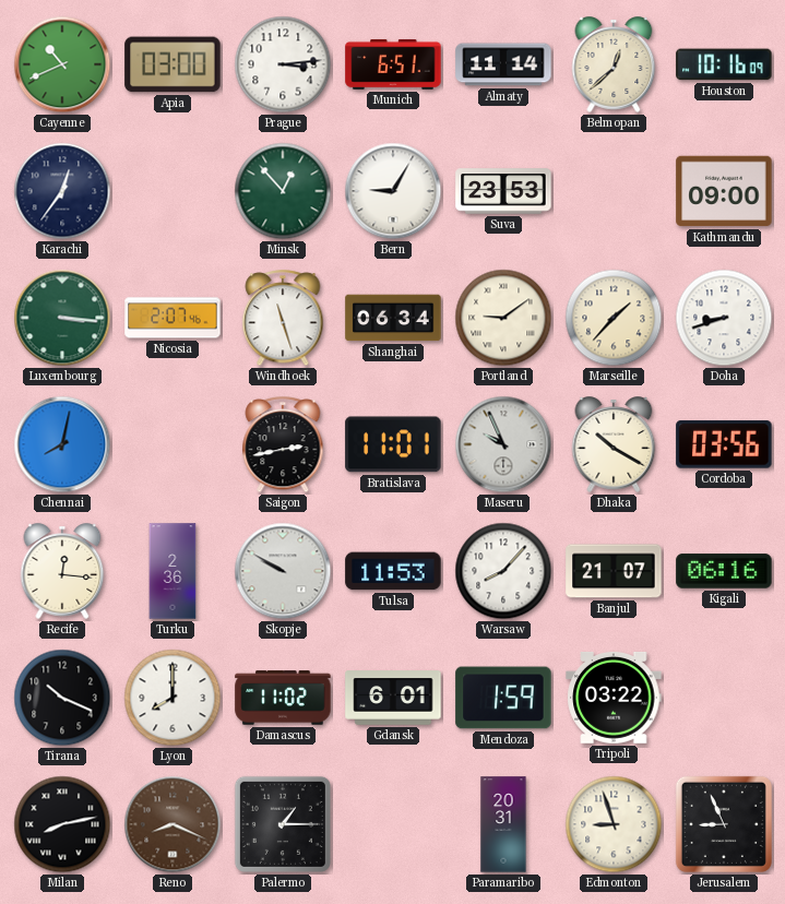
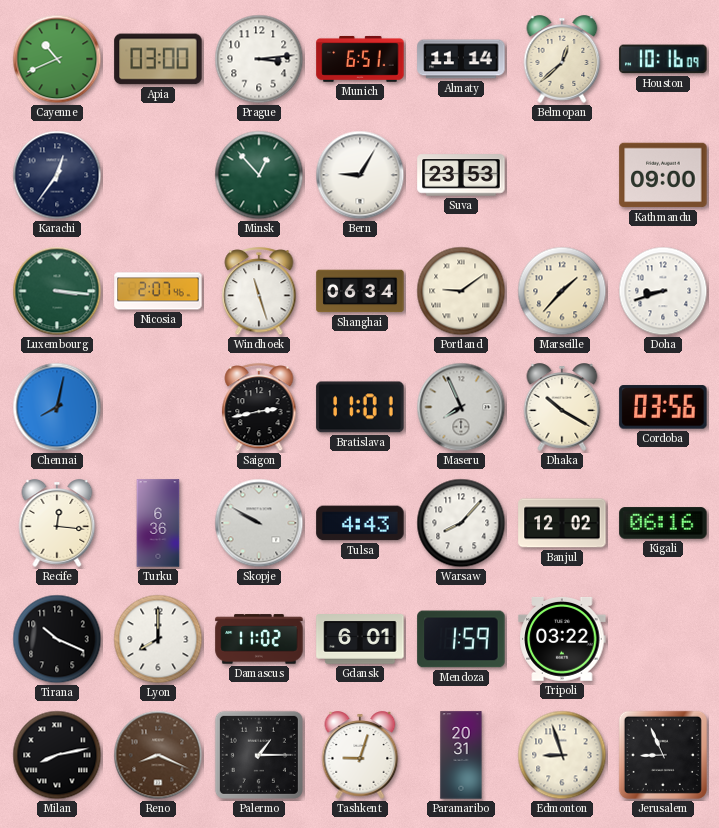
Maseru: 9:56 -> 7:56
Turku: 2:36 -> 6:36
Tulsa: 11:53 -> 4:43
Banjul: 21:07 -> 12:02
Tashkent: none -> 9:03
